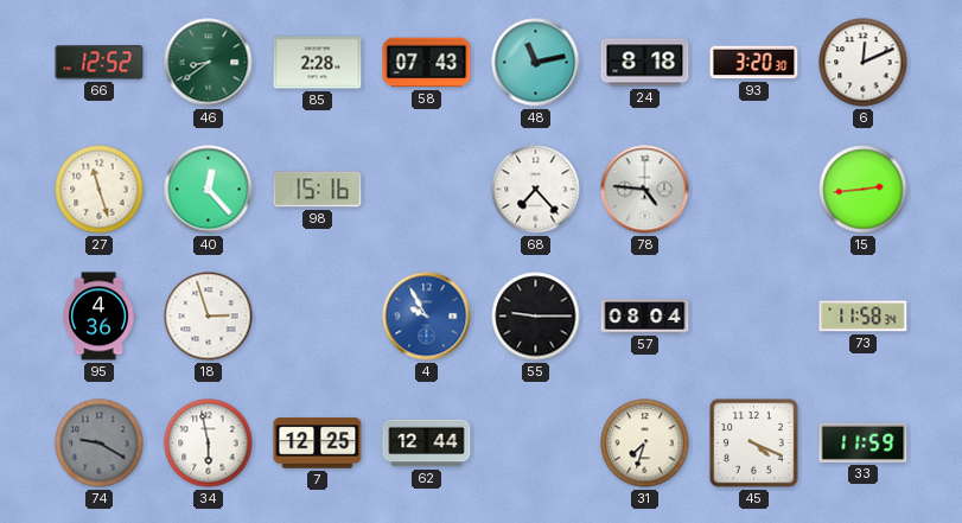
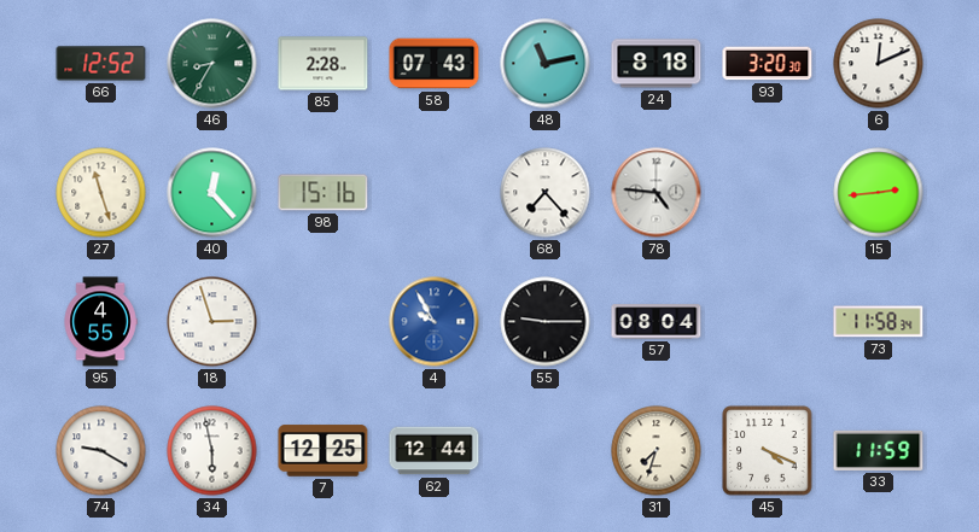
46: 8:39 -> 8:35
95: 4:36 -> 4:55
74 dial: grey -> white
